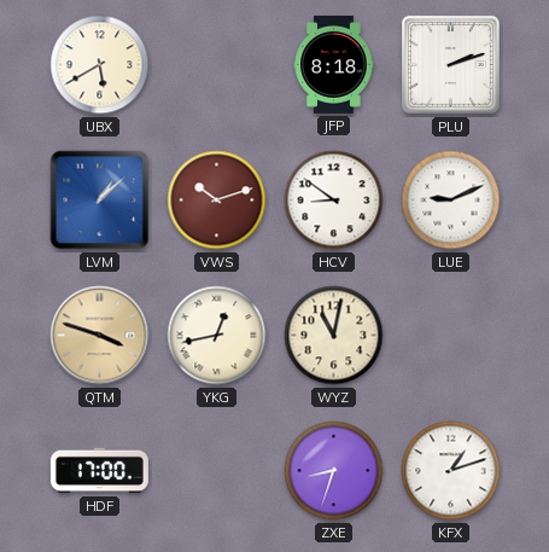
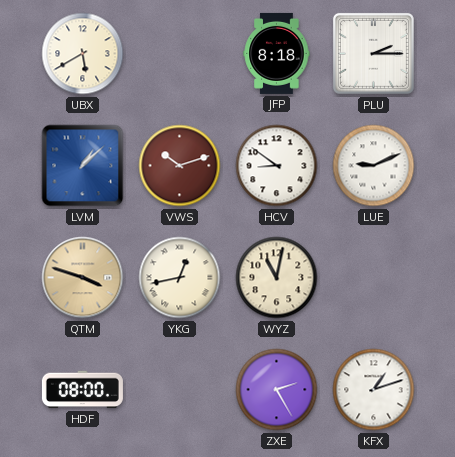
PLU: 2:12 -> 2:15
HDF: 17:00 -> 08:00
ZXE: 8:33 -> 2:25
